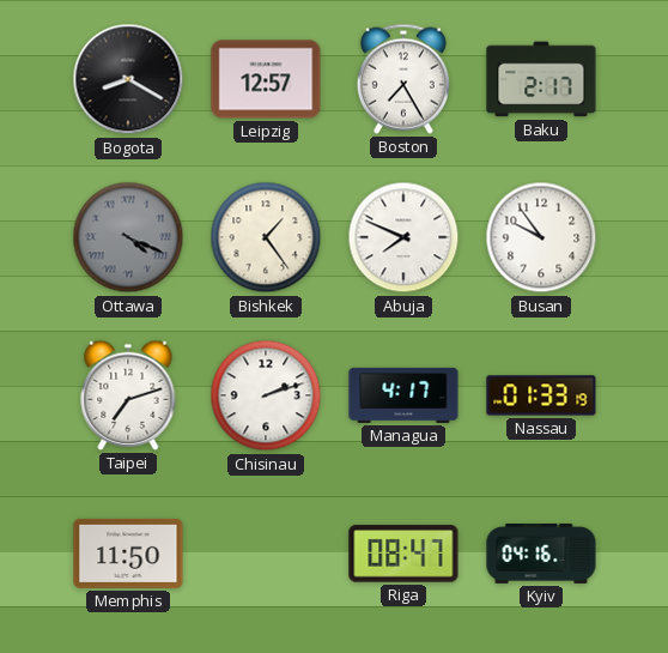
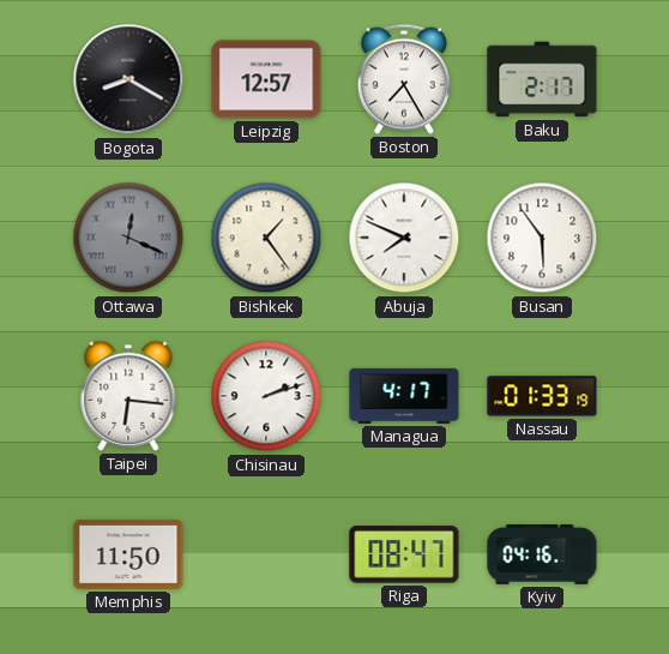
Ottawa: 4:19 -> 12:19
Busan: 9:54 -> 5:54
Taipei: 7:12 -> 6:16
